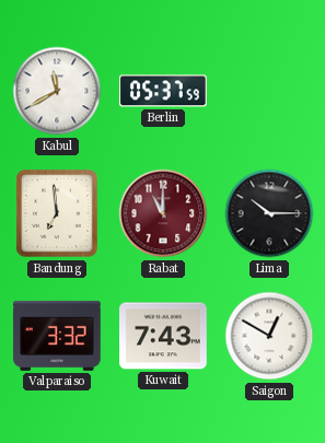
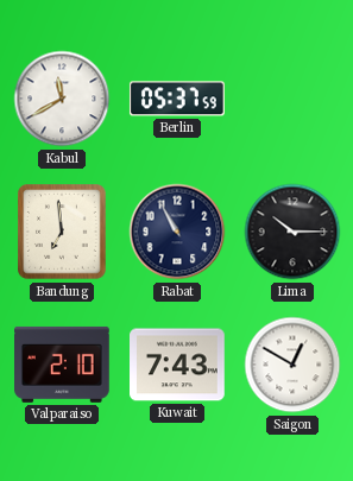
Rabat: 11:00 -> 10:55
Rabat dial: burgundy -> navy
Valparaiso: 3:32 -> 2:10
